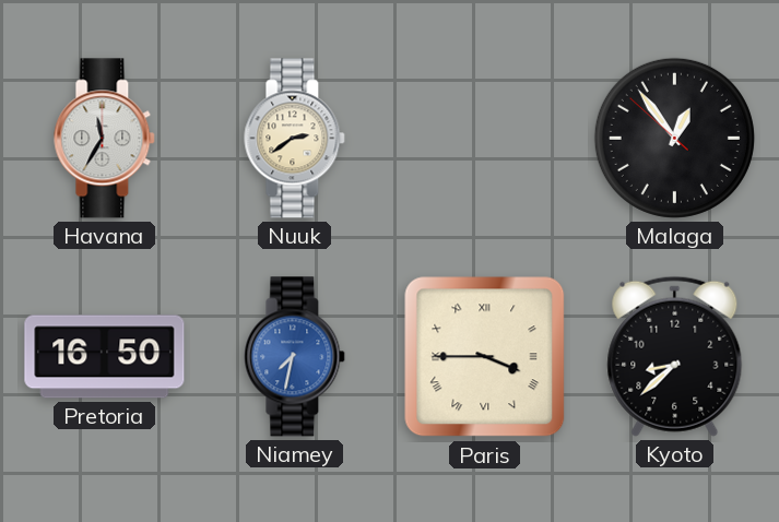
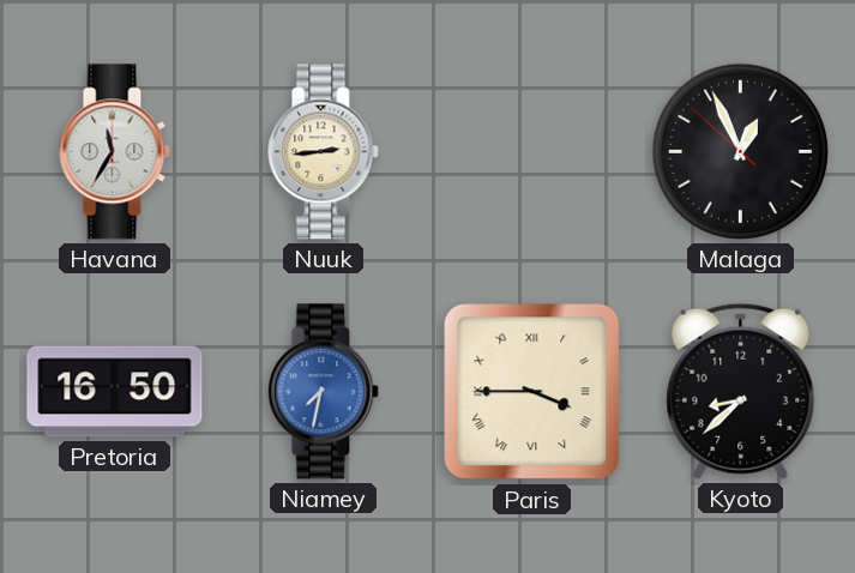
Nuuk: 2:39 -> 2:44
Malaga: 12:53 -> 12:55
